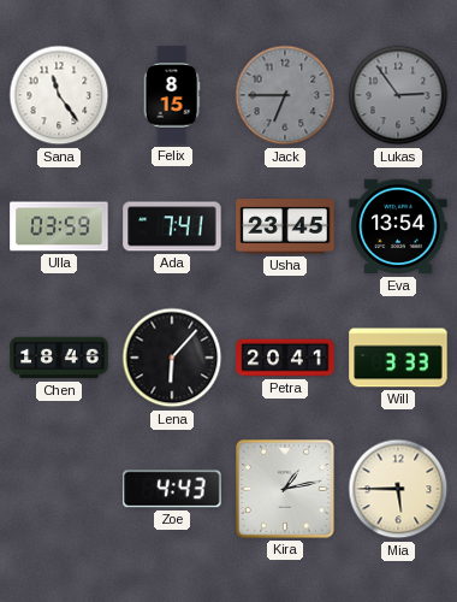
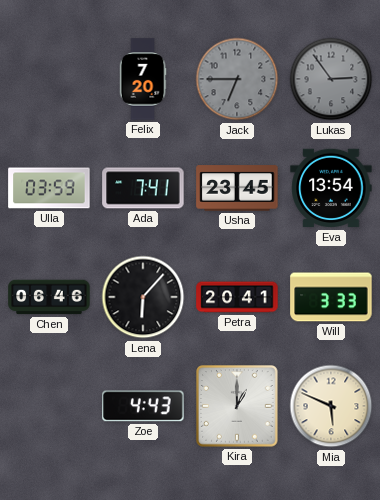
Sana: 11:24 -> none
Felix: 8:15 -> 7:20
Chen: 18:46 -> 06:46
Kira: 1:13 -> 1:00
Mia: 5:45 -> 5:49
